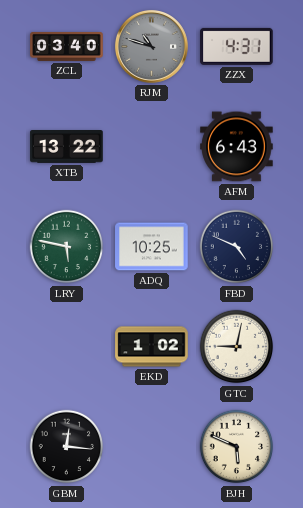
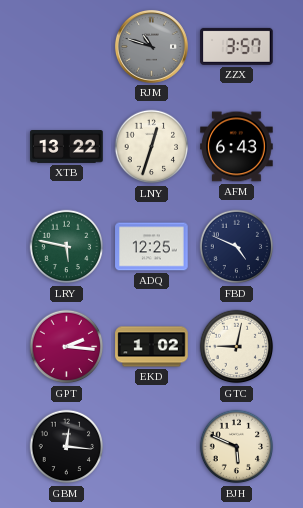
ZCL: 03:40 -> none
ZZX: 4:31 -> 3:57
LNY: none -> 12:33
ADQ: 10:25 -> 12:25
GPT: none -> 2:16
